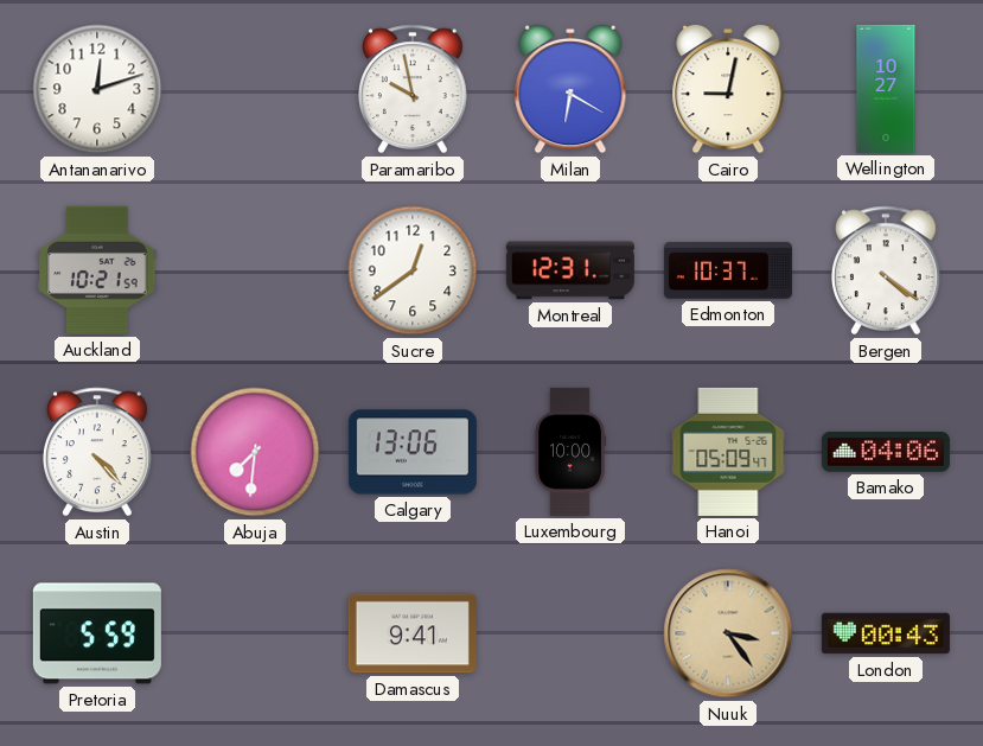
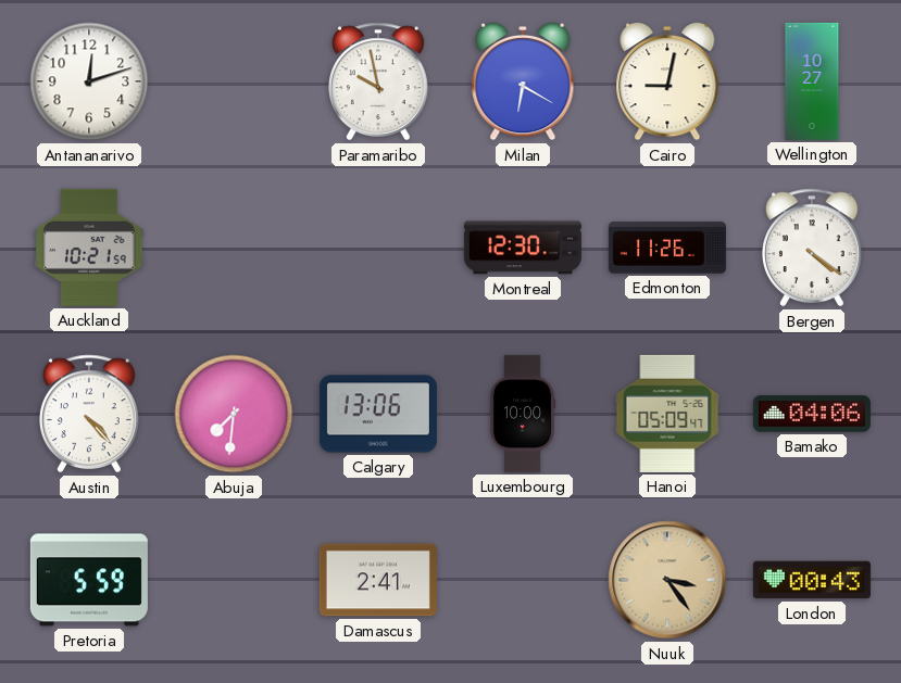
Sucre: 12:39 -> none
Montreal: 12:31 -> 12:30
Edmonton: 10:37 -> 11:26
Damascus: 9:41 -> 2:41
